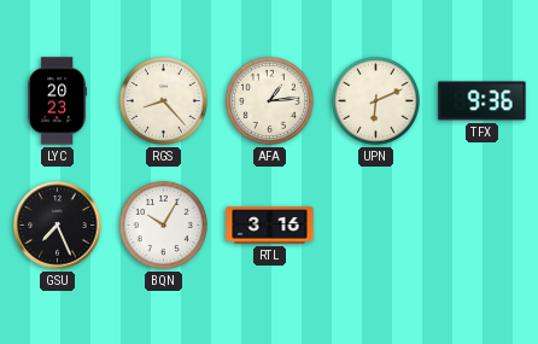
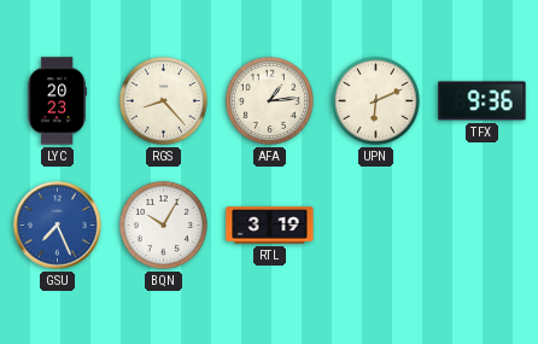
GSU dial: black -> blue
RTL: 3:16 -> 3:19
